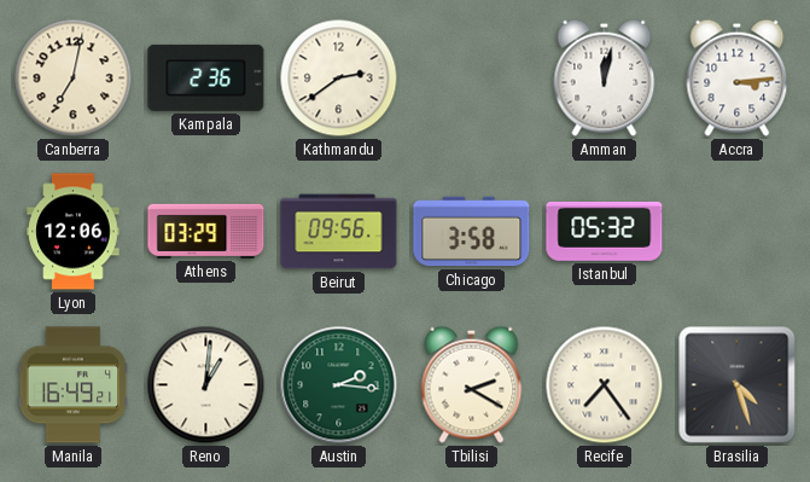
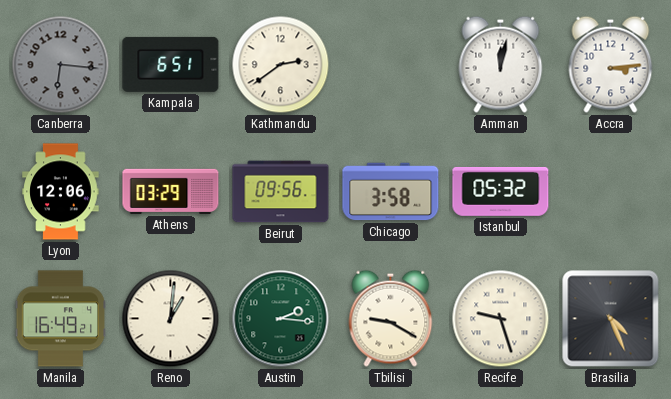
Canberra: 7:02 -> 6:16
Canberra dial: cream -> grey
Kampala: 2:36 -> 6:51
Tbilisi: 2:20 -> 9:20
Recife: 7:24 -> 9:27
Brasilia: 4:27 -> 4:26
